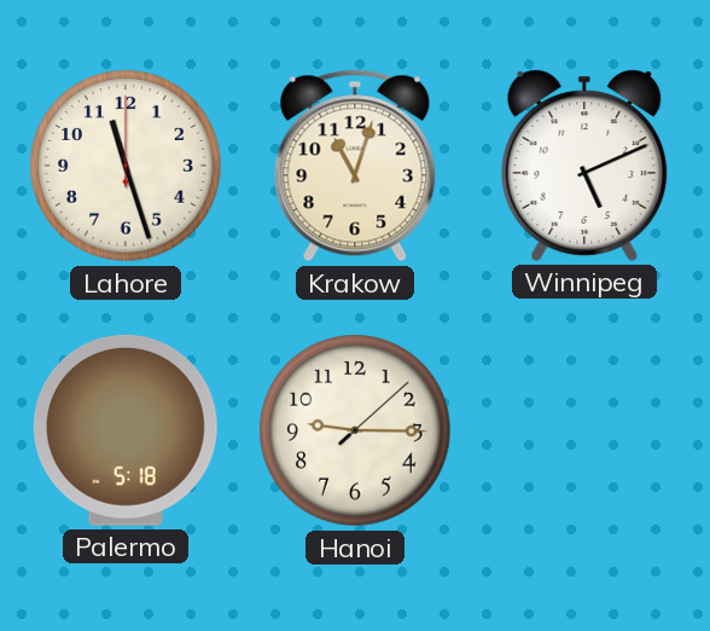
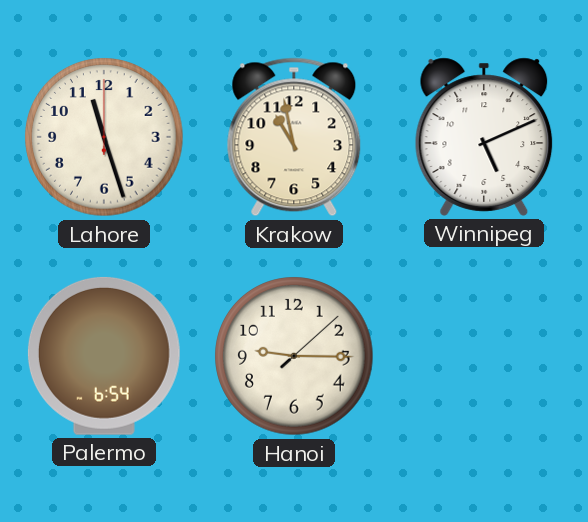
Krakow: 11:03 -> 10:58
Palermo: 5:18 -> 6:54
